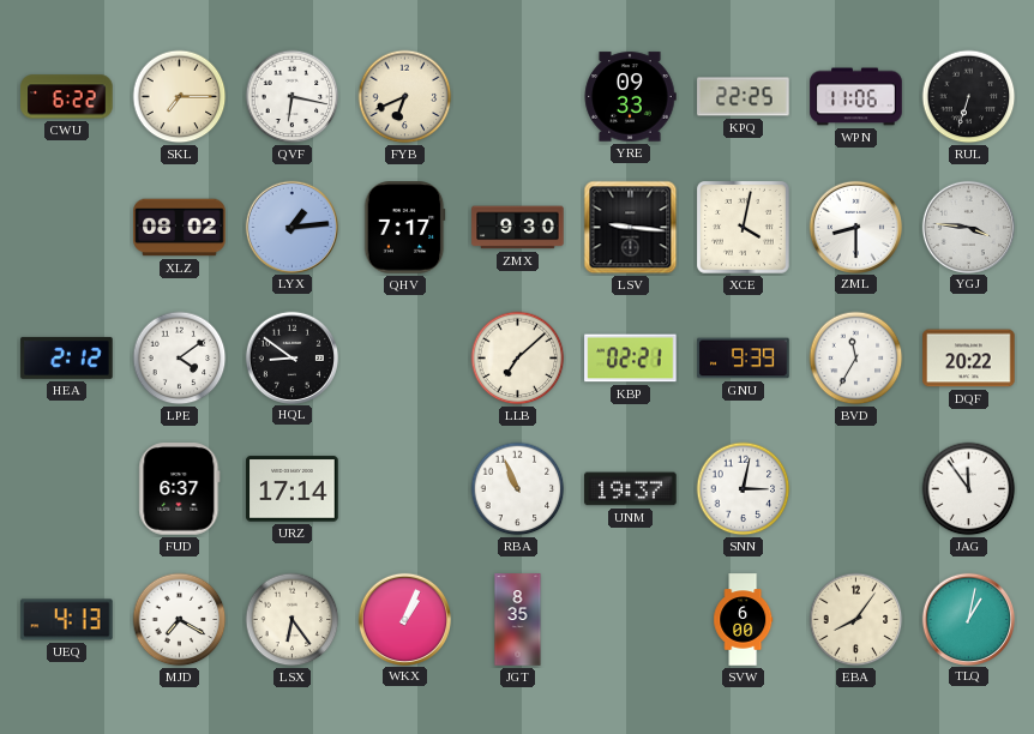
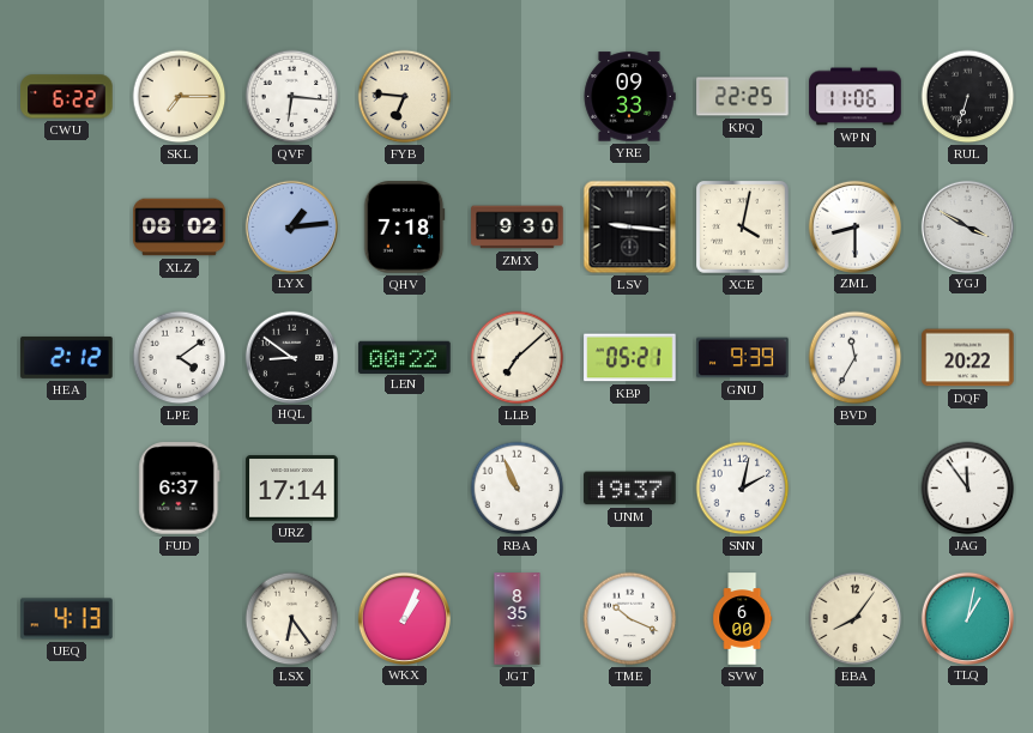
QVF: 6:17 -> 6:16
FYB: 6:41 -> 6:46
QHV: 7:17 -> 7:18
YGJ: 3:46 -> 3:50
LEN: none -> 00:22
KBP: 02:21 -> 05:21
SNN: 3:02 -> 2:02
MJD: 7:20 -> none
TME: none -> 10:19
